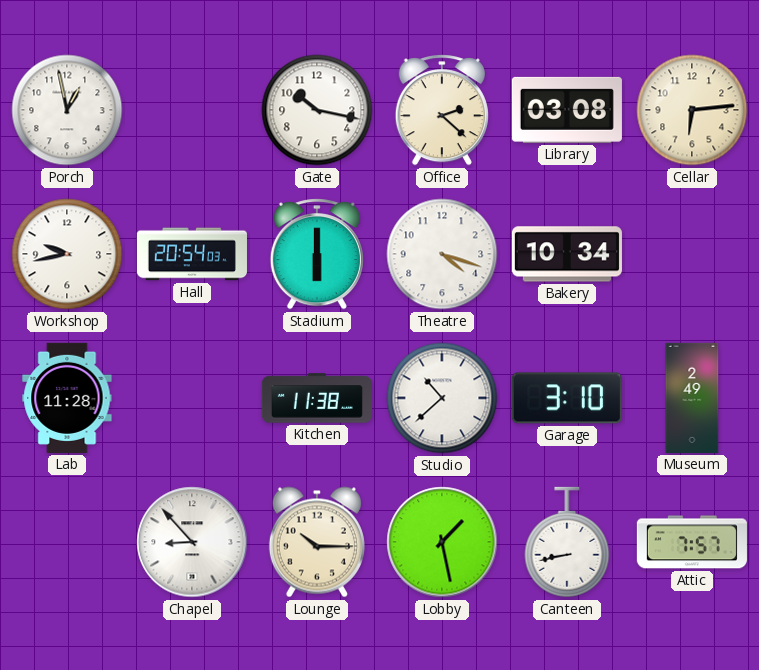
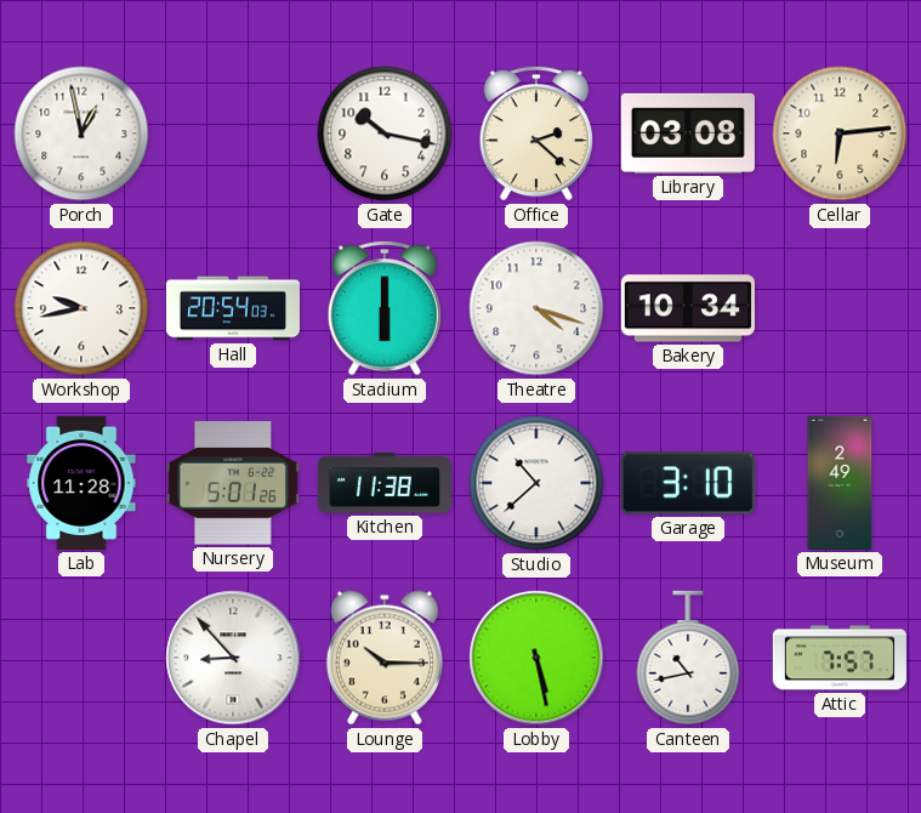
Nursery: none -> 5:01
Lobby: 1:28 -> 5:28
Canteen: 8:43 -> 10:43
